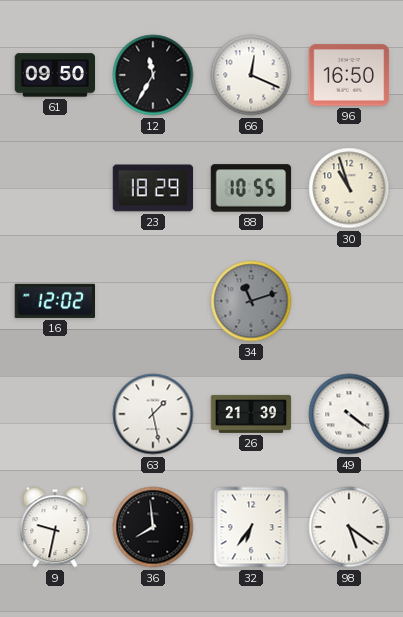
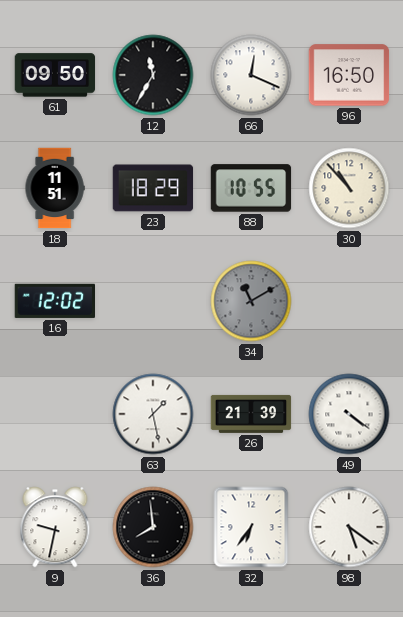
18: none -> 11:51
30: 10:57 -> 10:53
34: 11:12 -> 11:10
